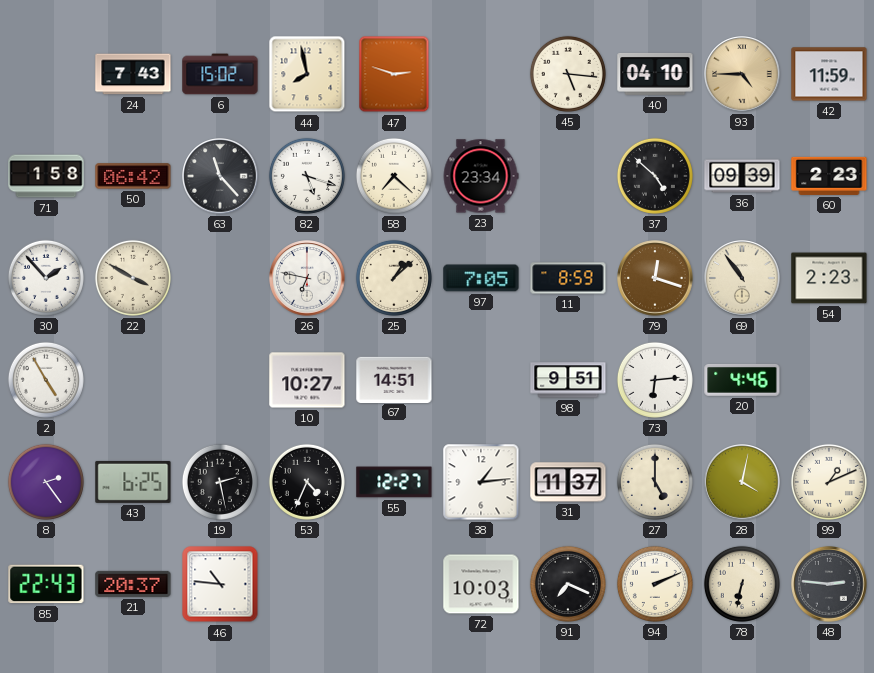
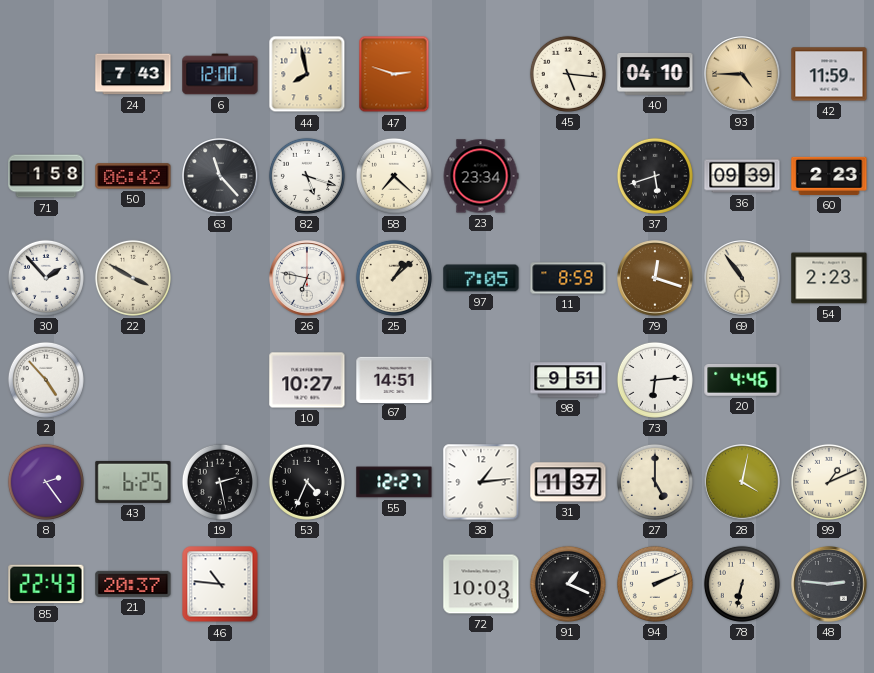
6: 15:02 -> 12:00
37: 4:52 -> 5:42
2: 4:55 -> 4:53
91: 7:19 -> 1:19
